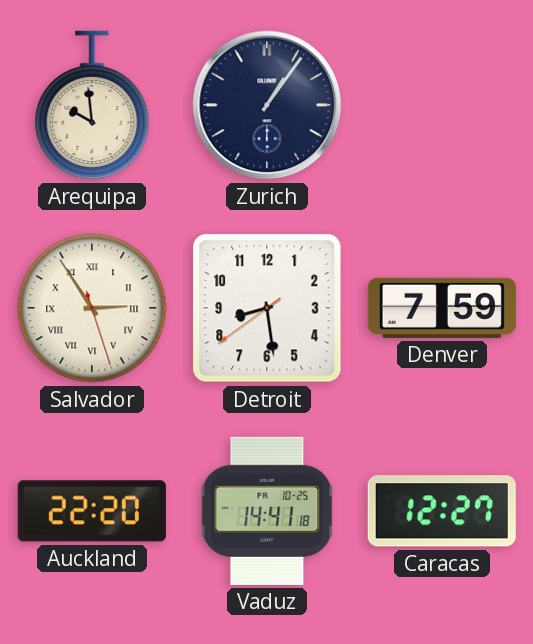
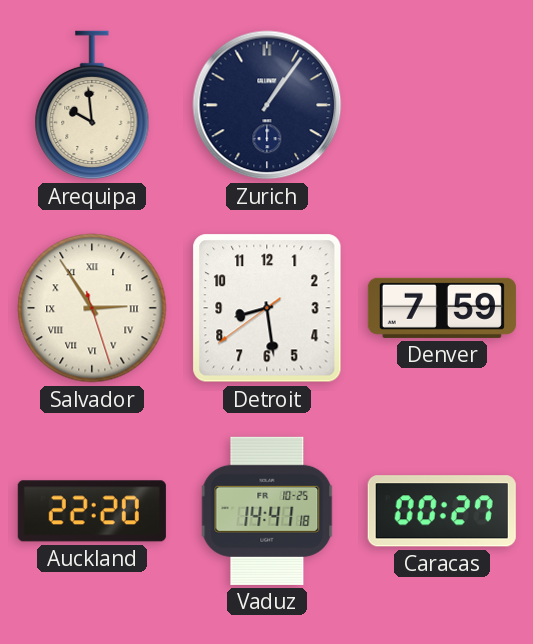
Caracas: 12:27 -> 00:27
